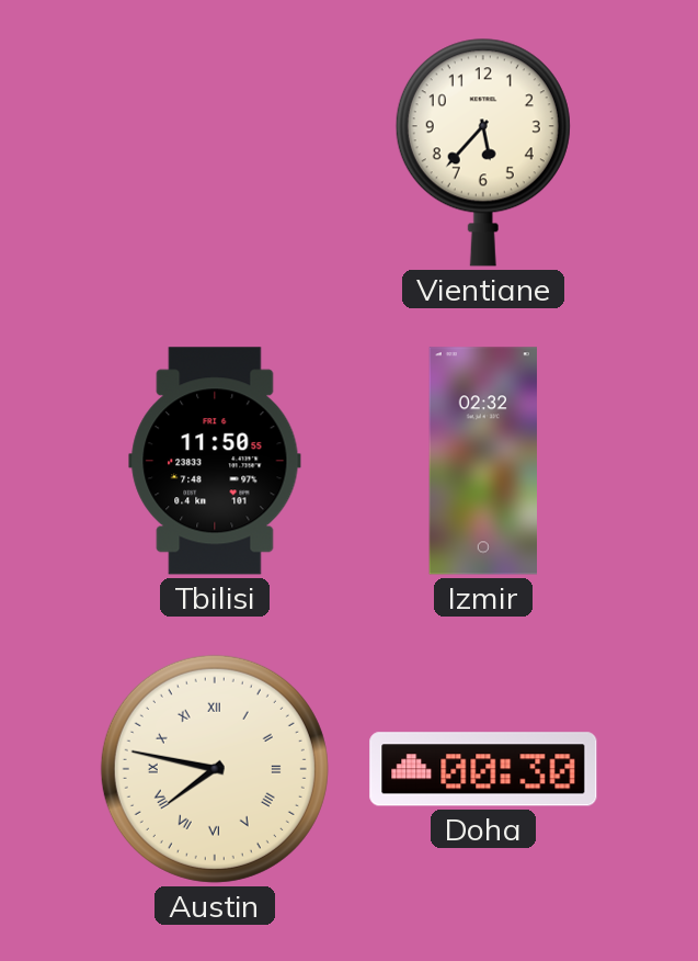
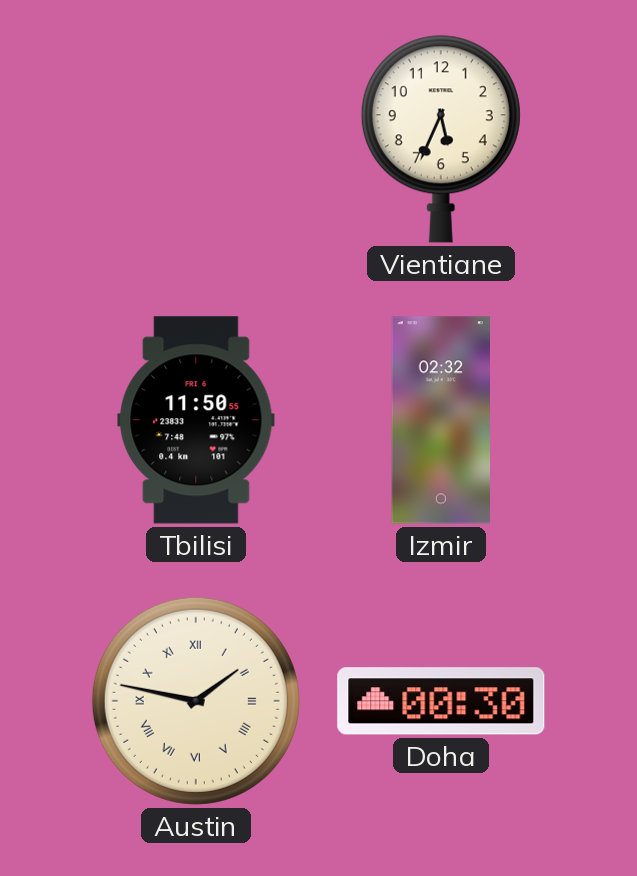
Vientiane: 5:37 -> 5:34
Austin: 7:47 -> 1:47
